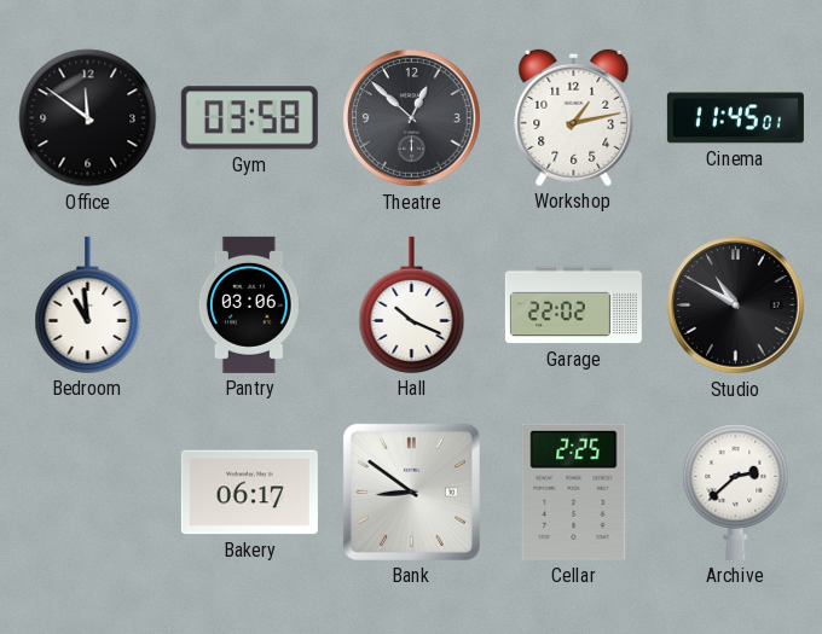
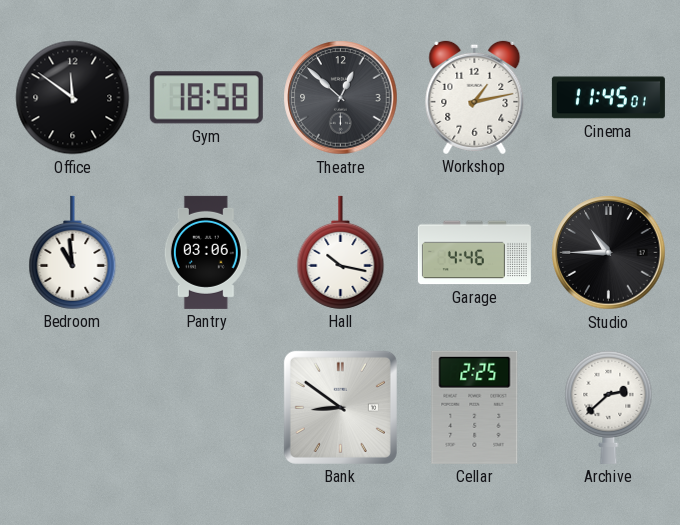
Gym: 03:58 -> 18:58
Hall: 10:19 -> 10:17
Garage: 22:02 -> 4:46
Studio: 10:50 -> 10:45
Bakery: 06:17 -> none
